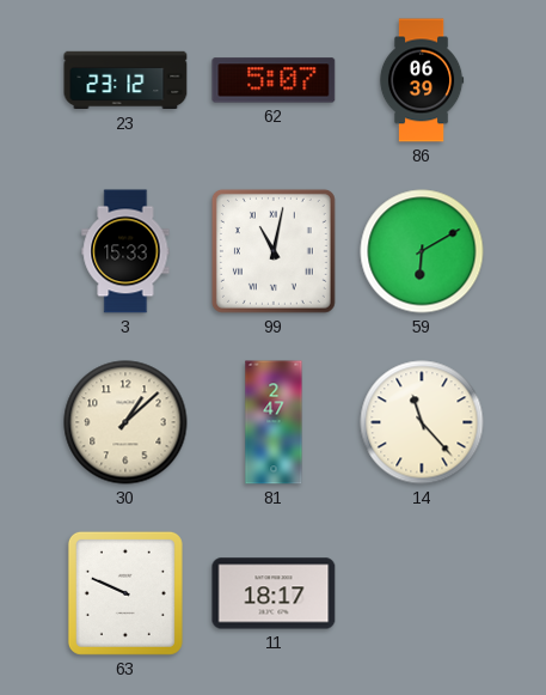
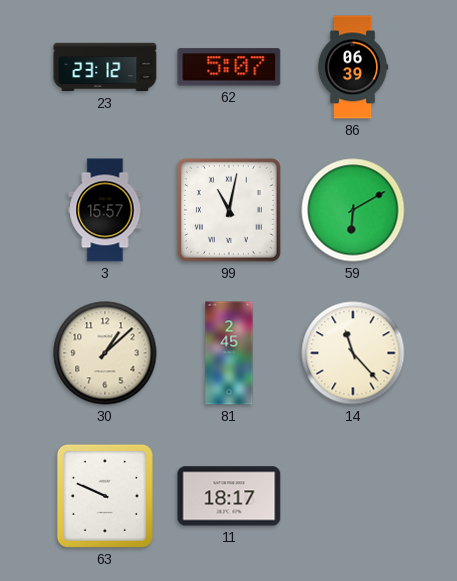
3: 15:33 -> 15:57
81: 2:47 -> 2:45
